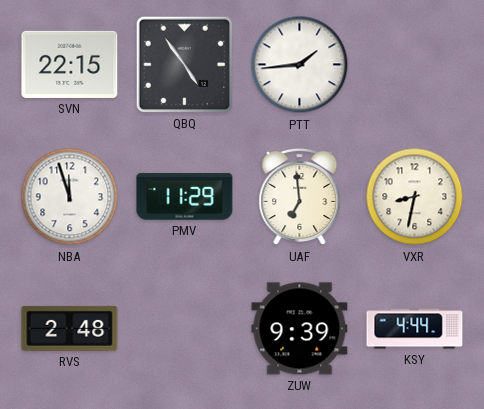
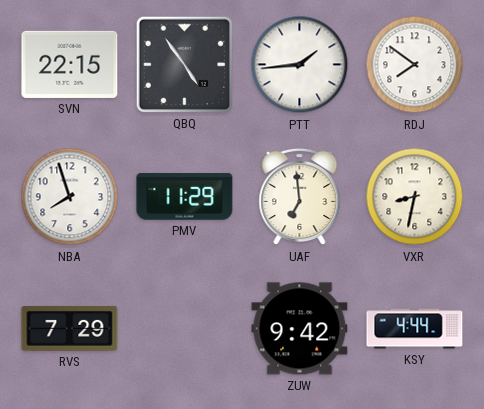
RDJ: none -> 7:51
NBA: 11:57 -> 7:57
RVS: 2:48 -> 7:29
ZUW: 9:39 -> 9:42
